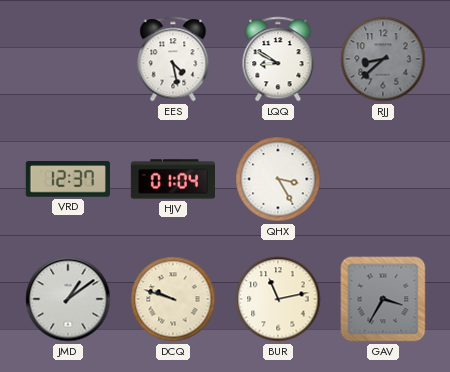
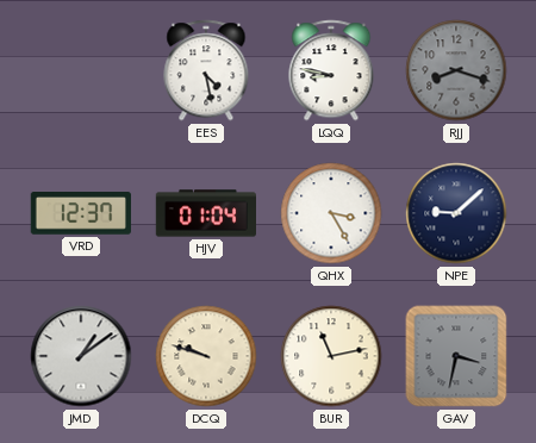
LQQ: 8:50 -> 8:47
RJJ: 8:38 -> 8:18
NPE: none -> 9:08
GAV: 3:35 -> 3:32
